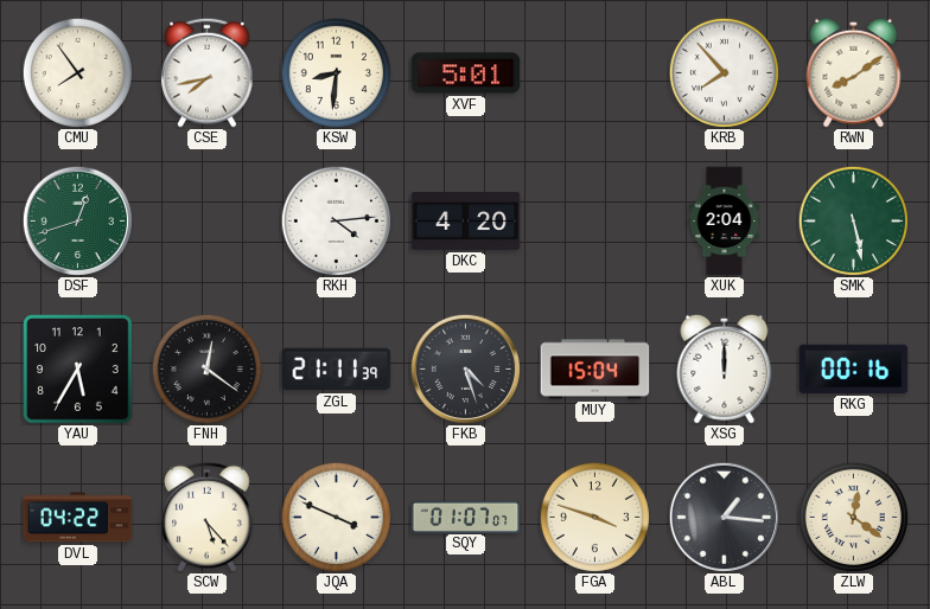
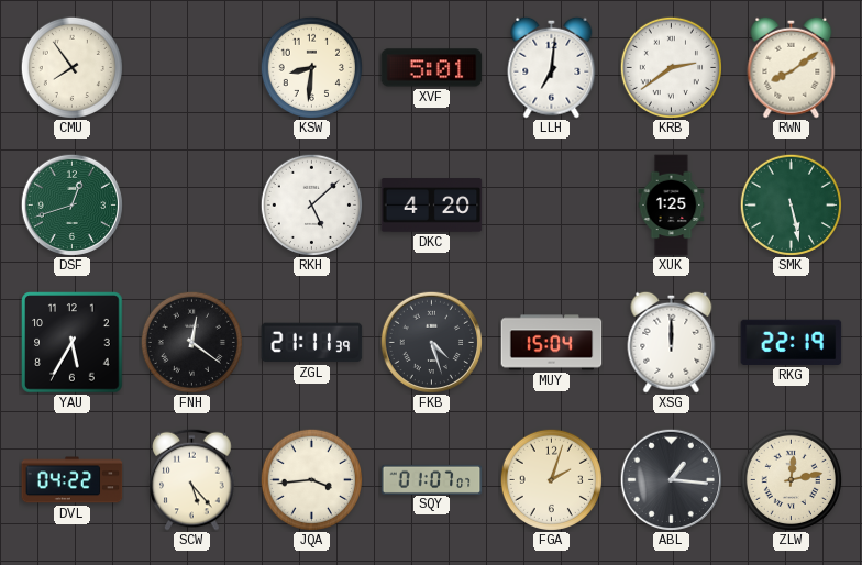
CSE: 7:43 -> none
LLH: none -> 7:01
KRB: 7:53 -> 2:39
RKH: 4:14 -> 5:08
XUK: 2:04 -> 1:25
RKG: 00:16 -> 22:19
JQA: 3:49 -> 3:44
FGA: 3:48 -> 2:03
ZLW: 12:21 -> 12:13
